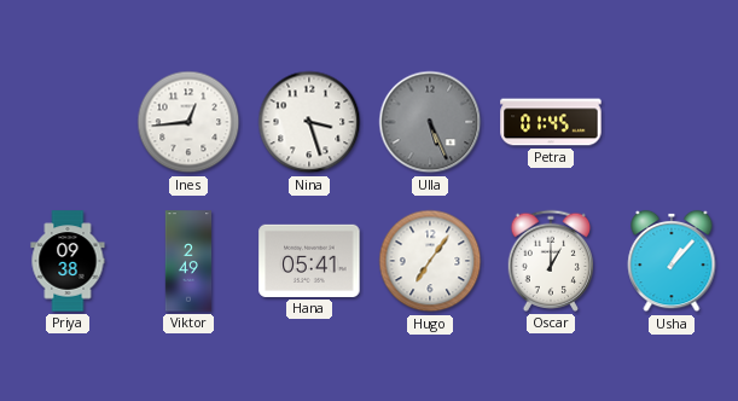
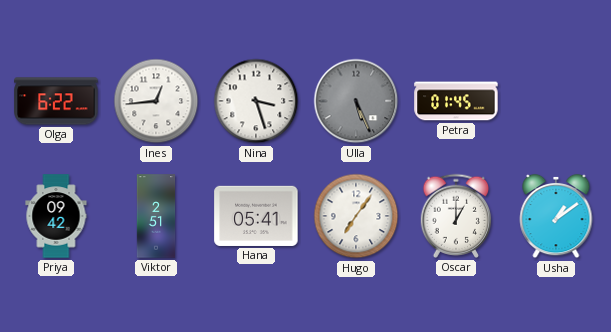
Olga: none -> 6:22
Priya: 09:38 -> 09:42
Viktor: 2:49 -> 2:51
Usha: 1:07 -> 1:09
